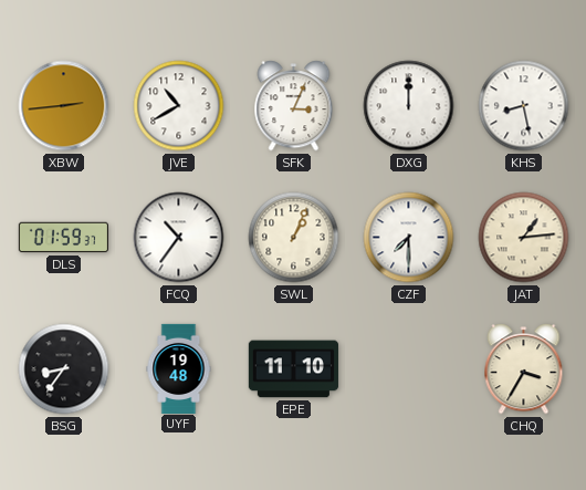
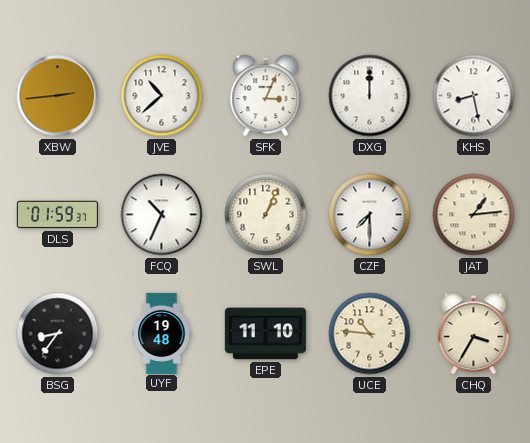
JVE: 10:40 -> 10:38
FCQ: 10:36 -> 10:34
UCE: none -> 10:46
